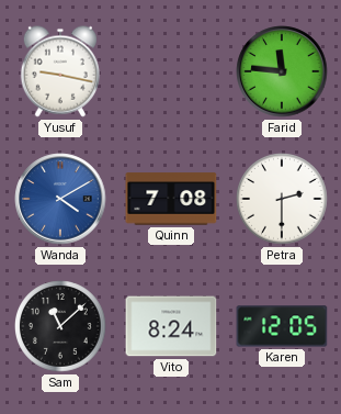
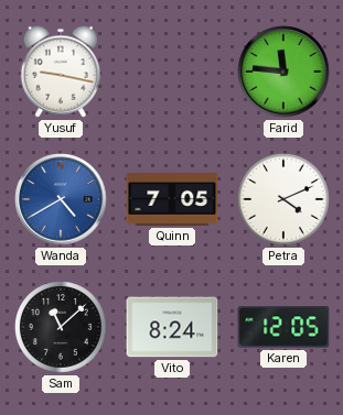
Wanda: 4:10 -> 4:40
Quinn: 7:08 -> 7:05
Petra: 2:30 -> 4:11
